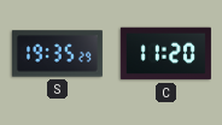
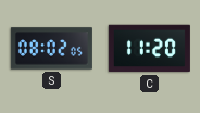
S: 19:35 -> 08:02
